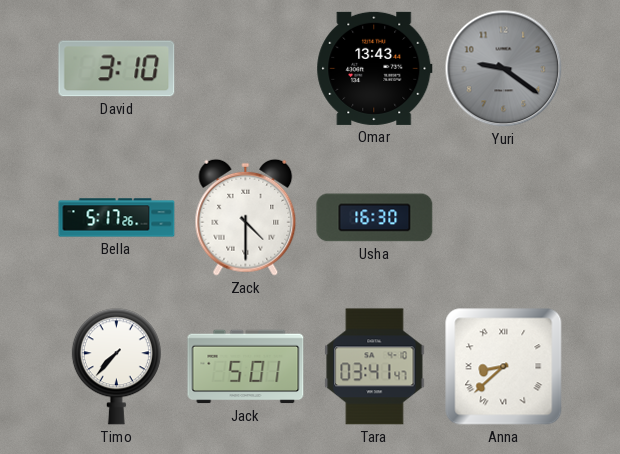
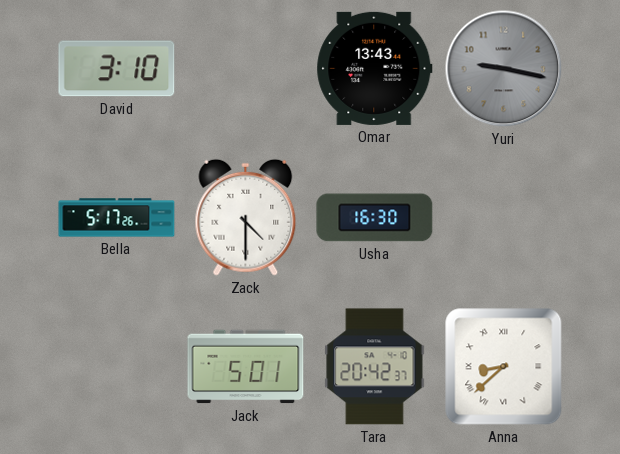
Yuri: 9:21 -> 9:17
Timo: 7:37 -> none
Tara: 03:41 -> 20:42
